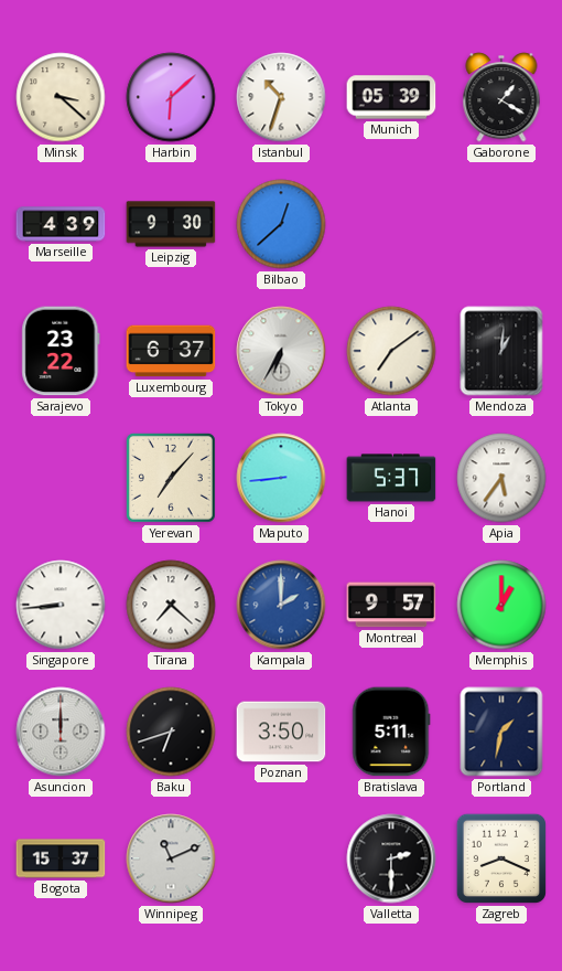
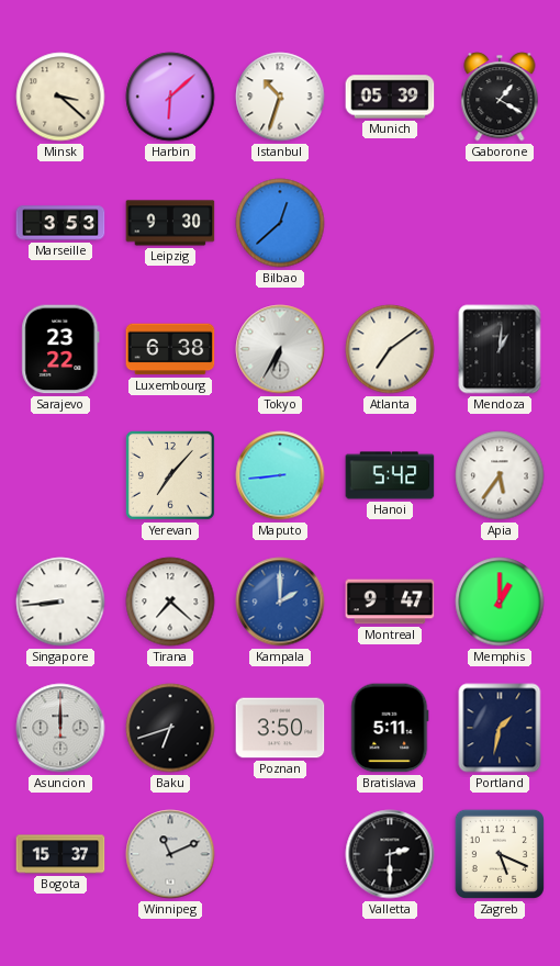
Marseille: 4:39 -> 3:53
Luxembourg: 6:37 -> 6:38
Hanoi: 5:37 -> 5:42
Montreal: 9:57 -> 9:47
Zagreb: 8:19 -> 5:19
